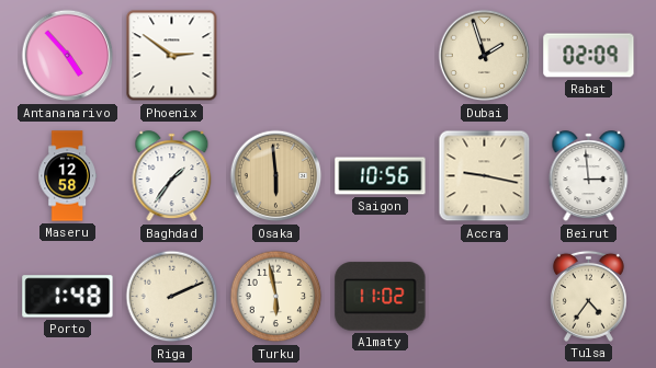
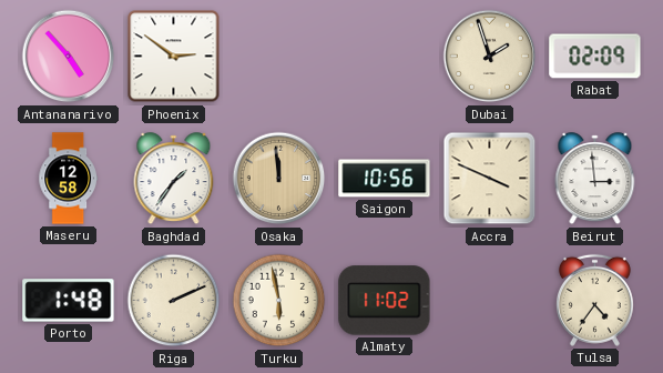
Osaka: 5:59 -> 11:59
Accra: 9:17 -> 3:49
